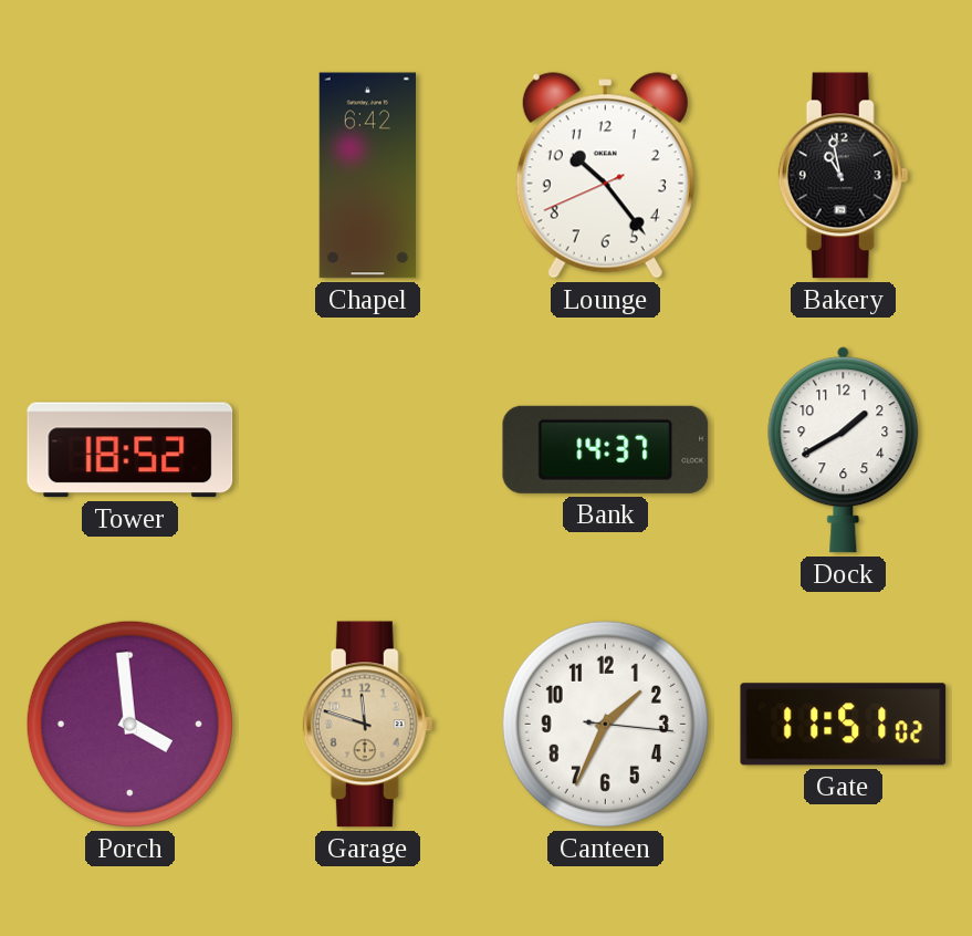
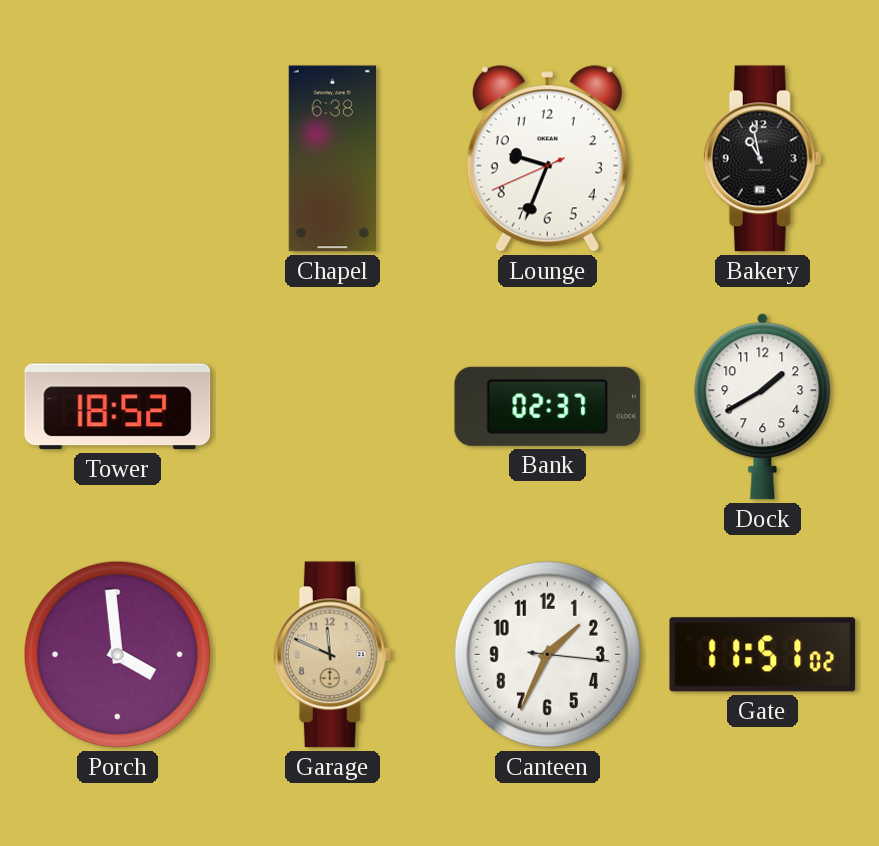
Chapel: 6:42 -> 6:38
Lounge: 10:23 -> 9:33
Bank: 14:37 -> 02:37
Garage: 11:48 -> 11:49
